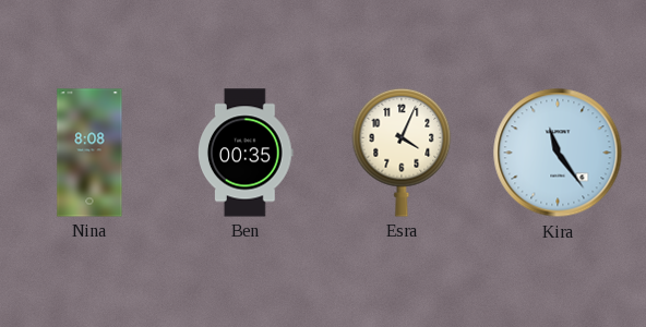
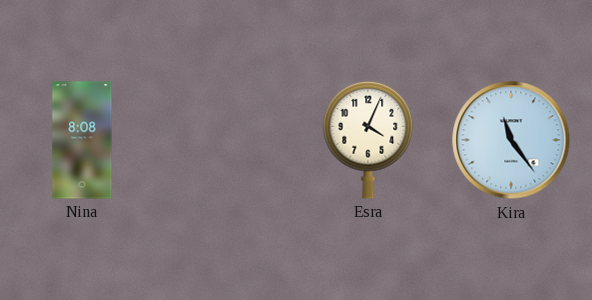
Ben: 00:35 -> none
